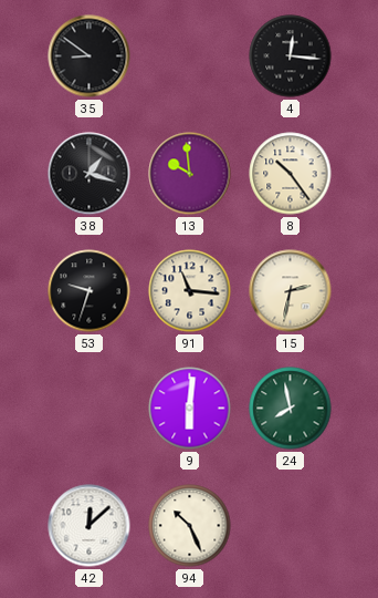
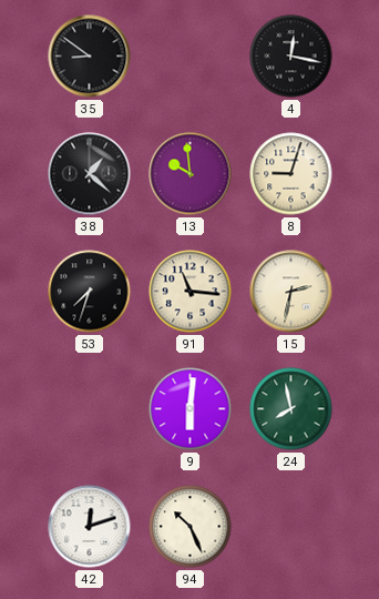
4: 12:16 -> 12:17
38: 1:18 -> 1:22
8: 10:24 -> 9:03
53: 9:33 -> 7:33
42: 12:08 -> 12:12
